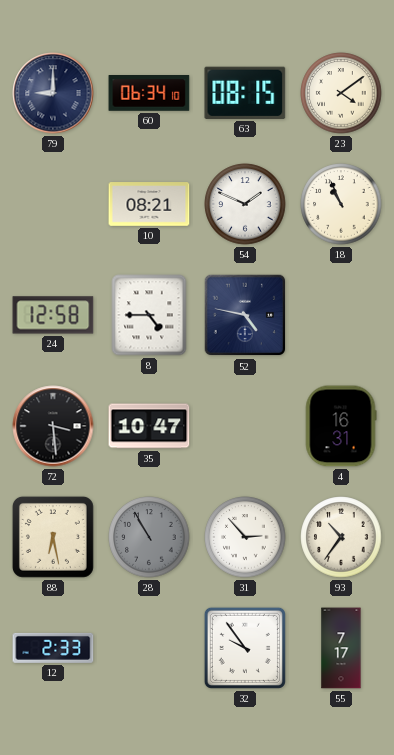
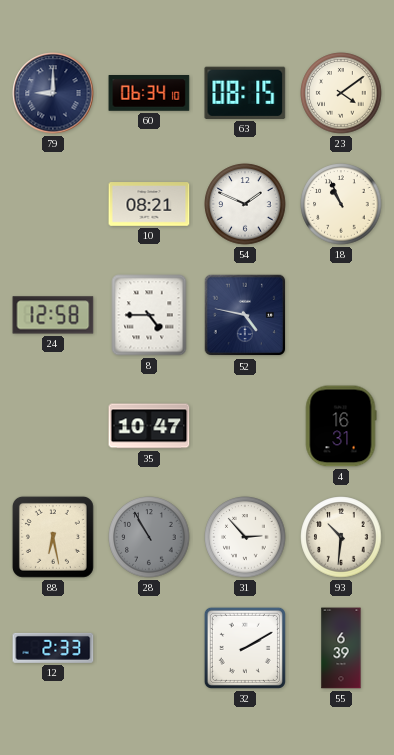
72: 3:29 -> none
93: 10:36 -> 10:31
32: 9:54 -> 2:10
55: 7:17 -> 6:39
